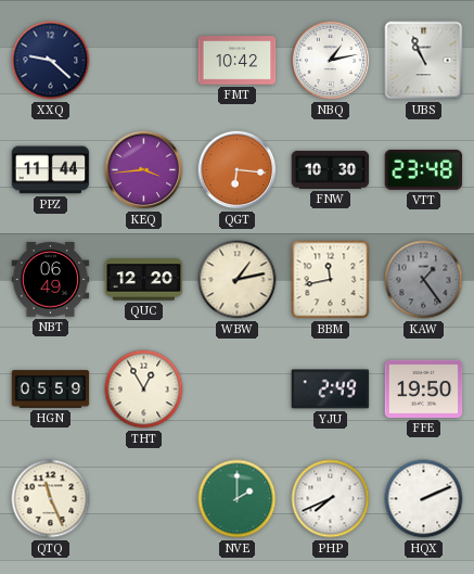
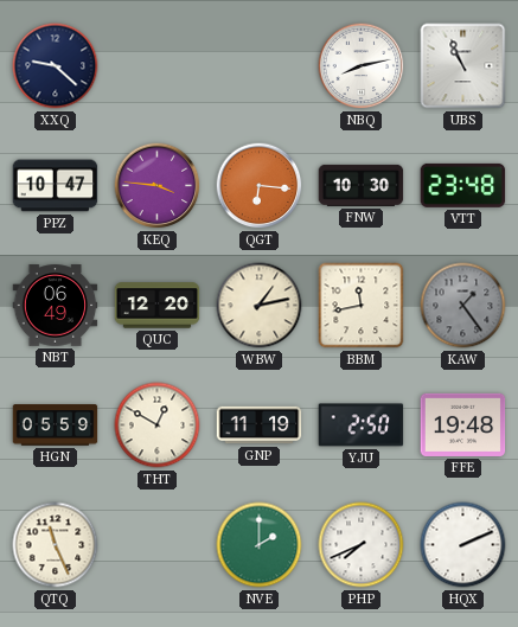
FMT: 10:42 -> none
NBQ: 1:13 -> 8:13
PPZ: 11:44 -> 10:47
KEQ: 3:44 -> 3:46
THT: 12:55 -> 12:50
GNP: none -> 11:19
YJU: 2:49 -> 2:50
FFE: 19:50 -> 19:48
